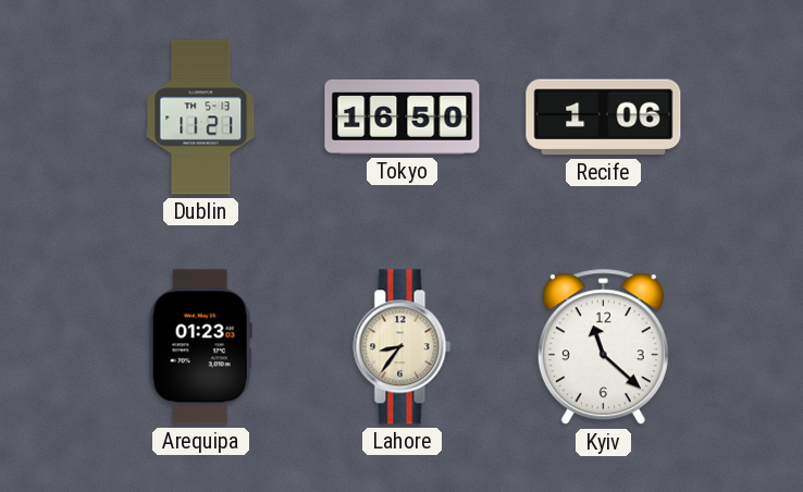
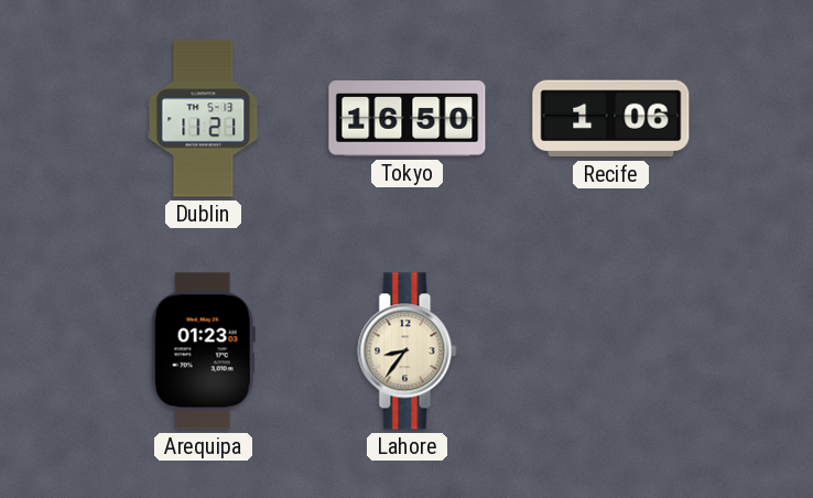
Kyiv: 11:22 -> none
